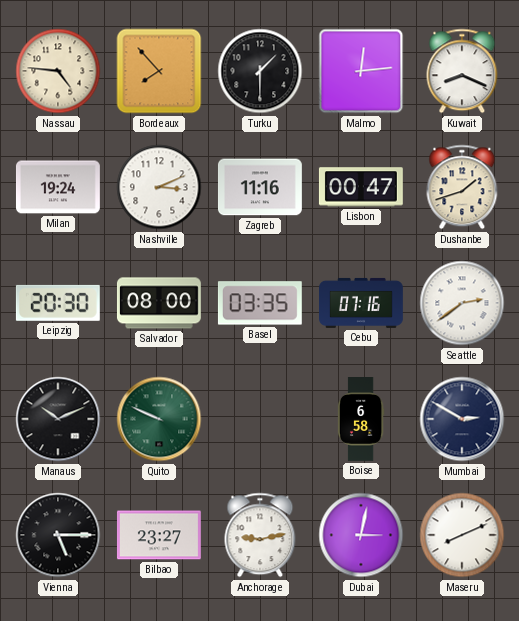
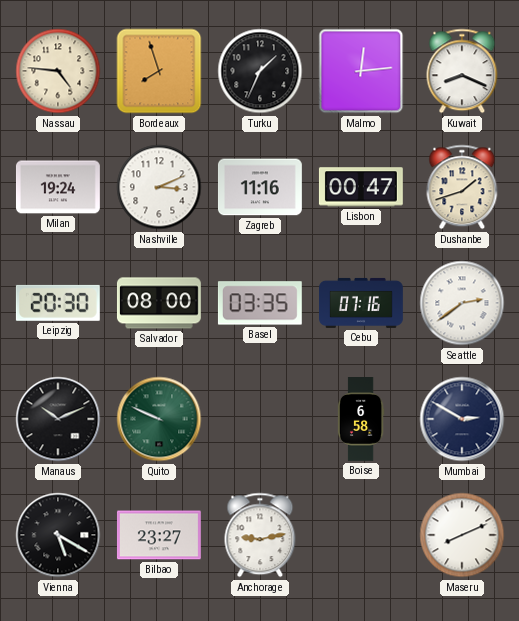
Bordeaux: 7:53 -> 7:57
Turku: 1:30 -> 1:34
Vienna: 5:15 -> 5:20
Dubai: 3:02 -> none
